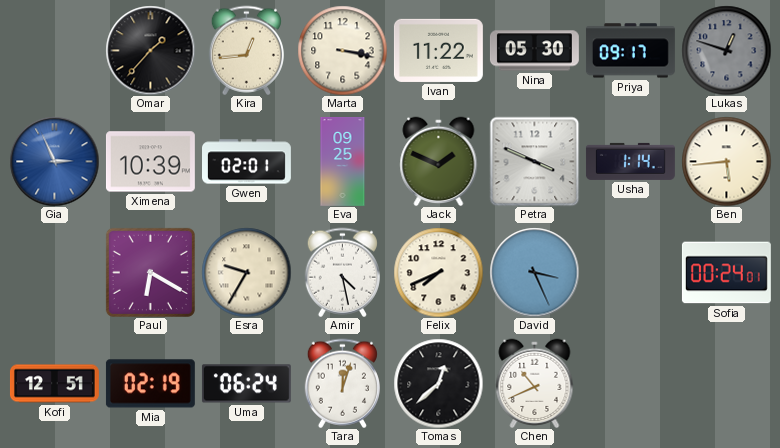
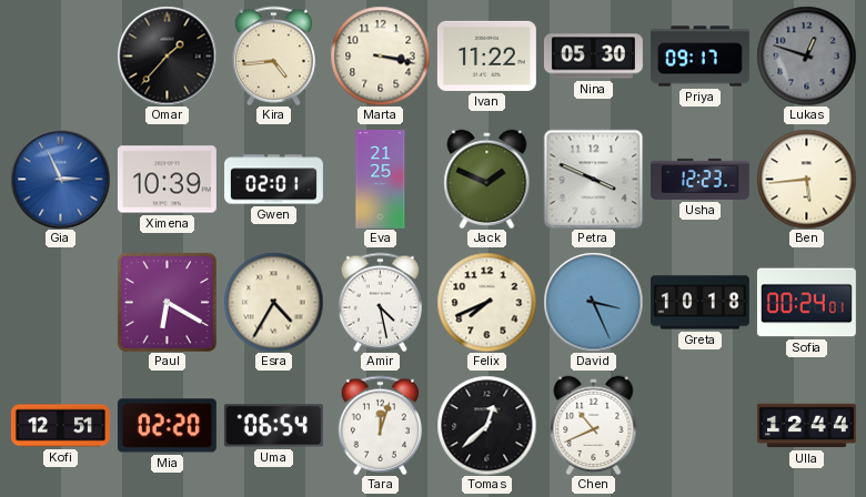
Kira: 12:44 -> 4:44
Eva: 09:25 -> 21:25
Usha: 1:14 -> 12:23
Esra: 9:35 -> 4:35
Greta: none -> 10:18
Mia: 02:19 -> 02:20
Uma: 06:24 -> 06:54
Ulla: none -> 12:44
